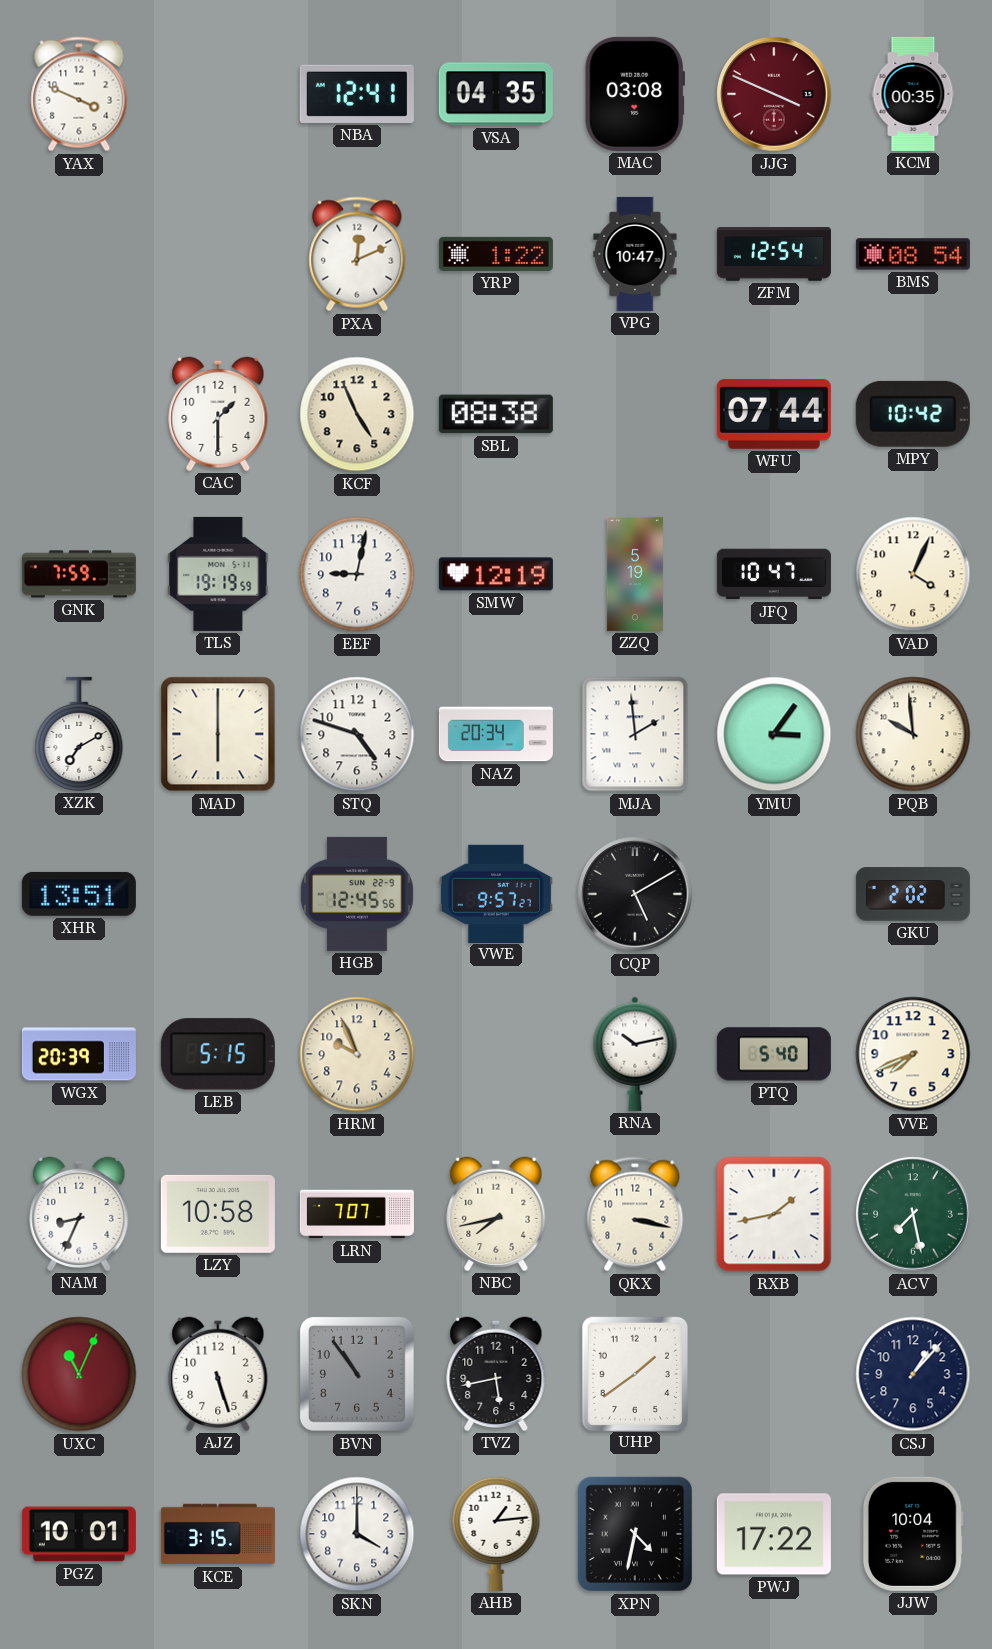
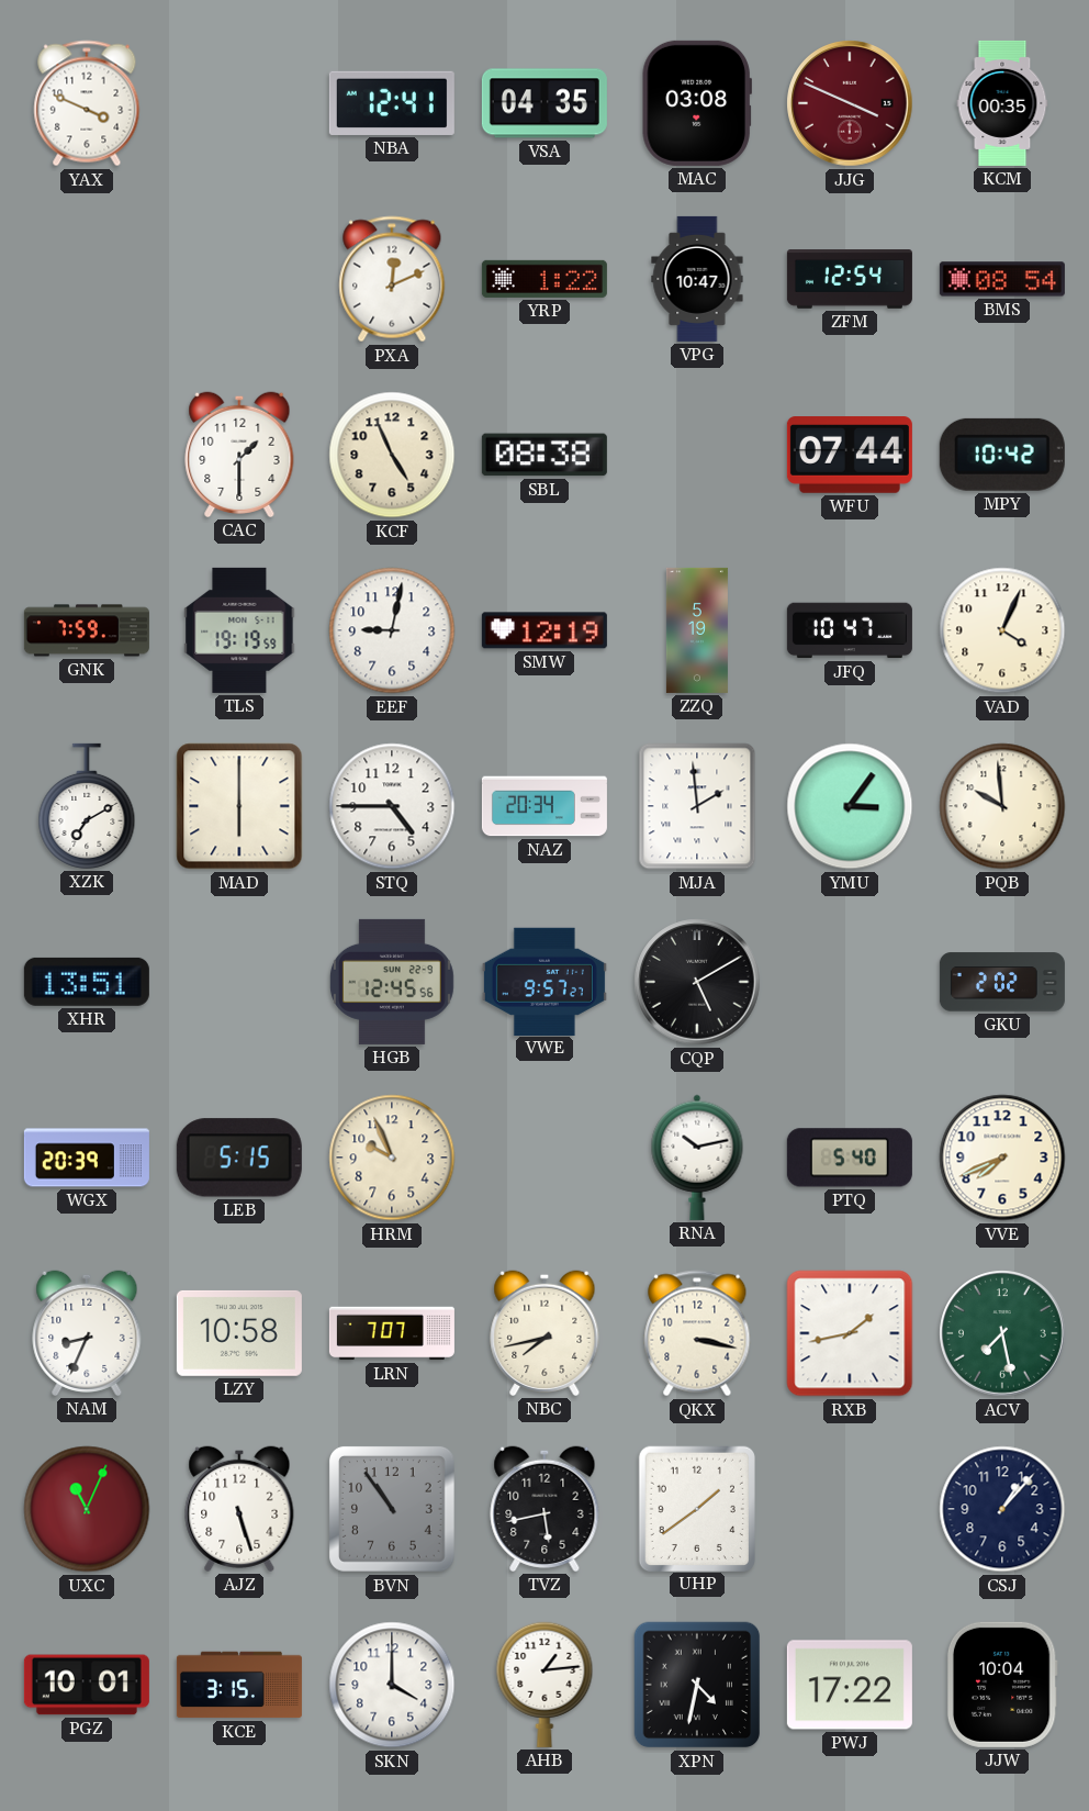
STQ: 4:48 -> 4:45
